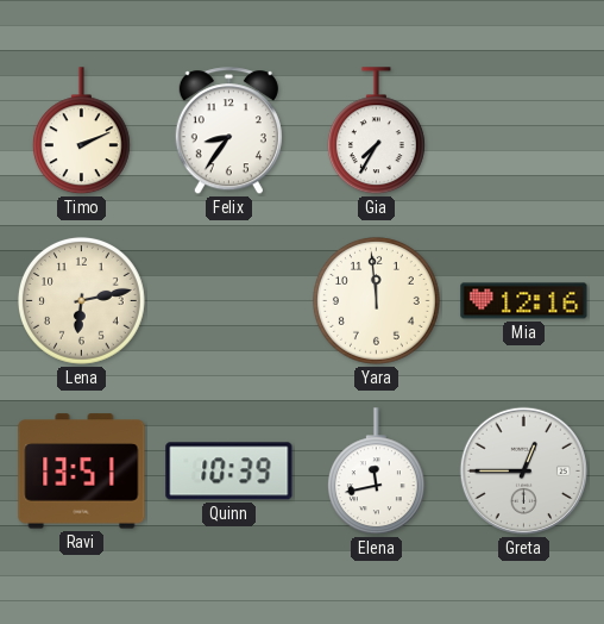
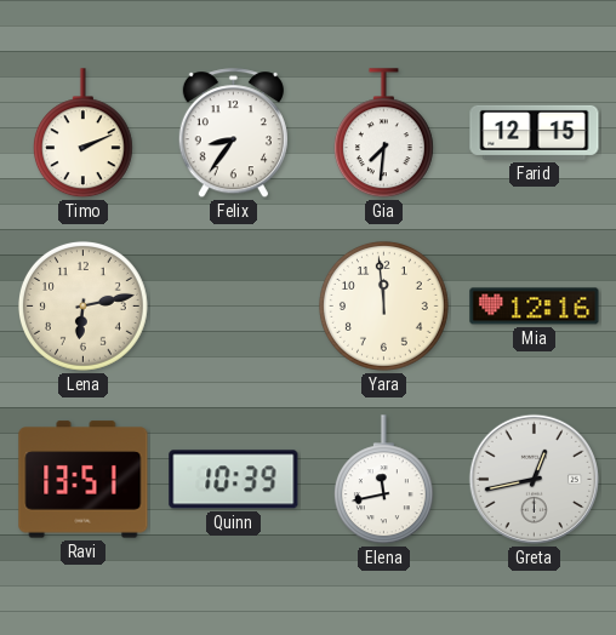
Gia: 7:35 -> 7:31
Farid: none -> 12:15
Greta: 12:45 -> 12:43
